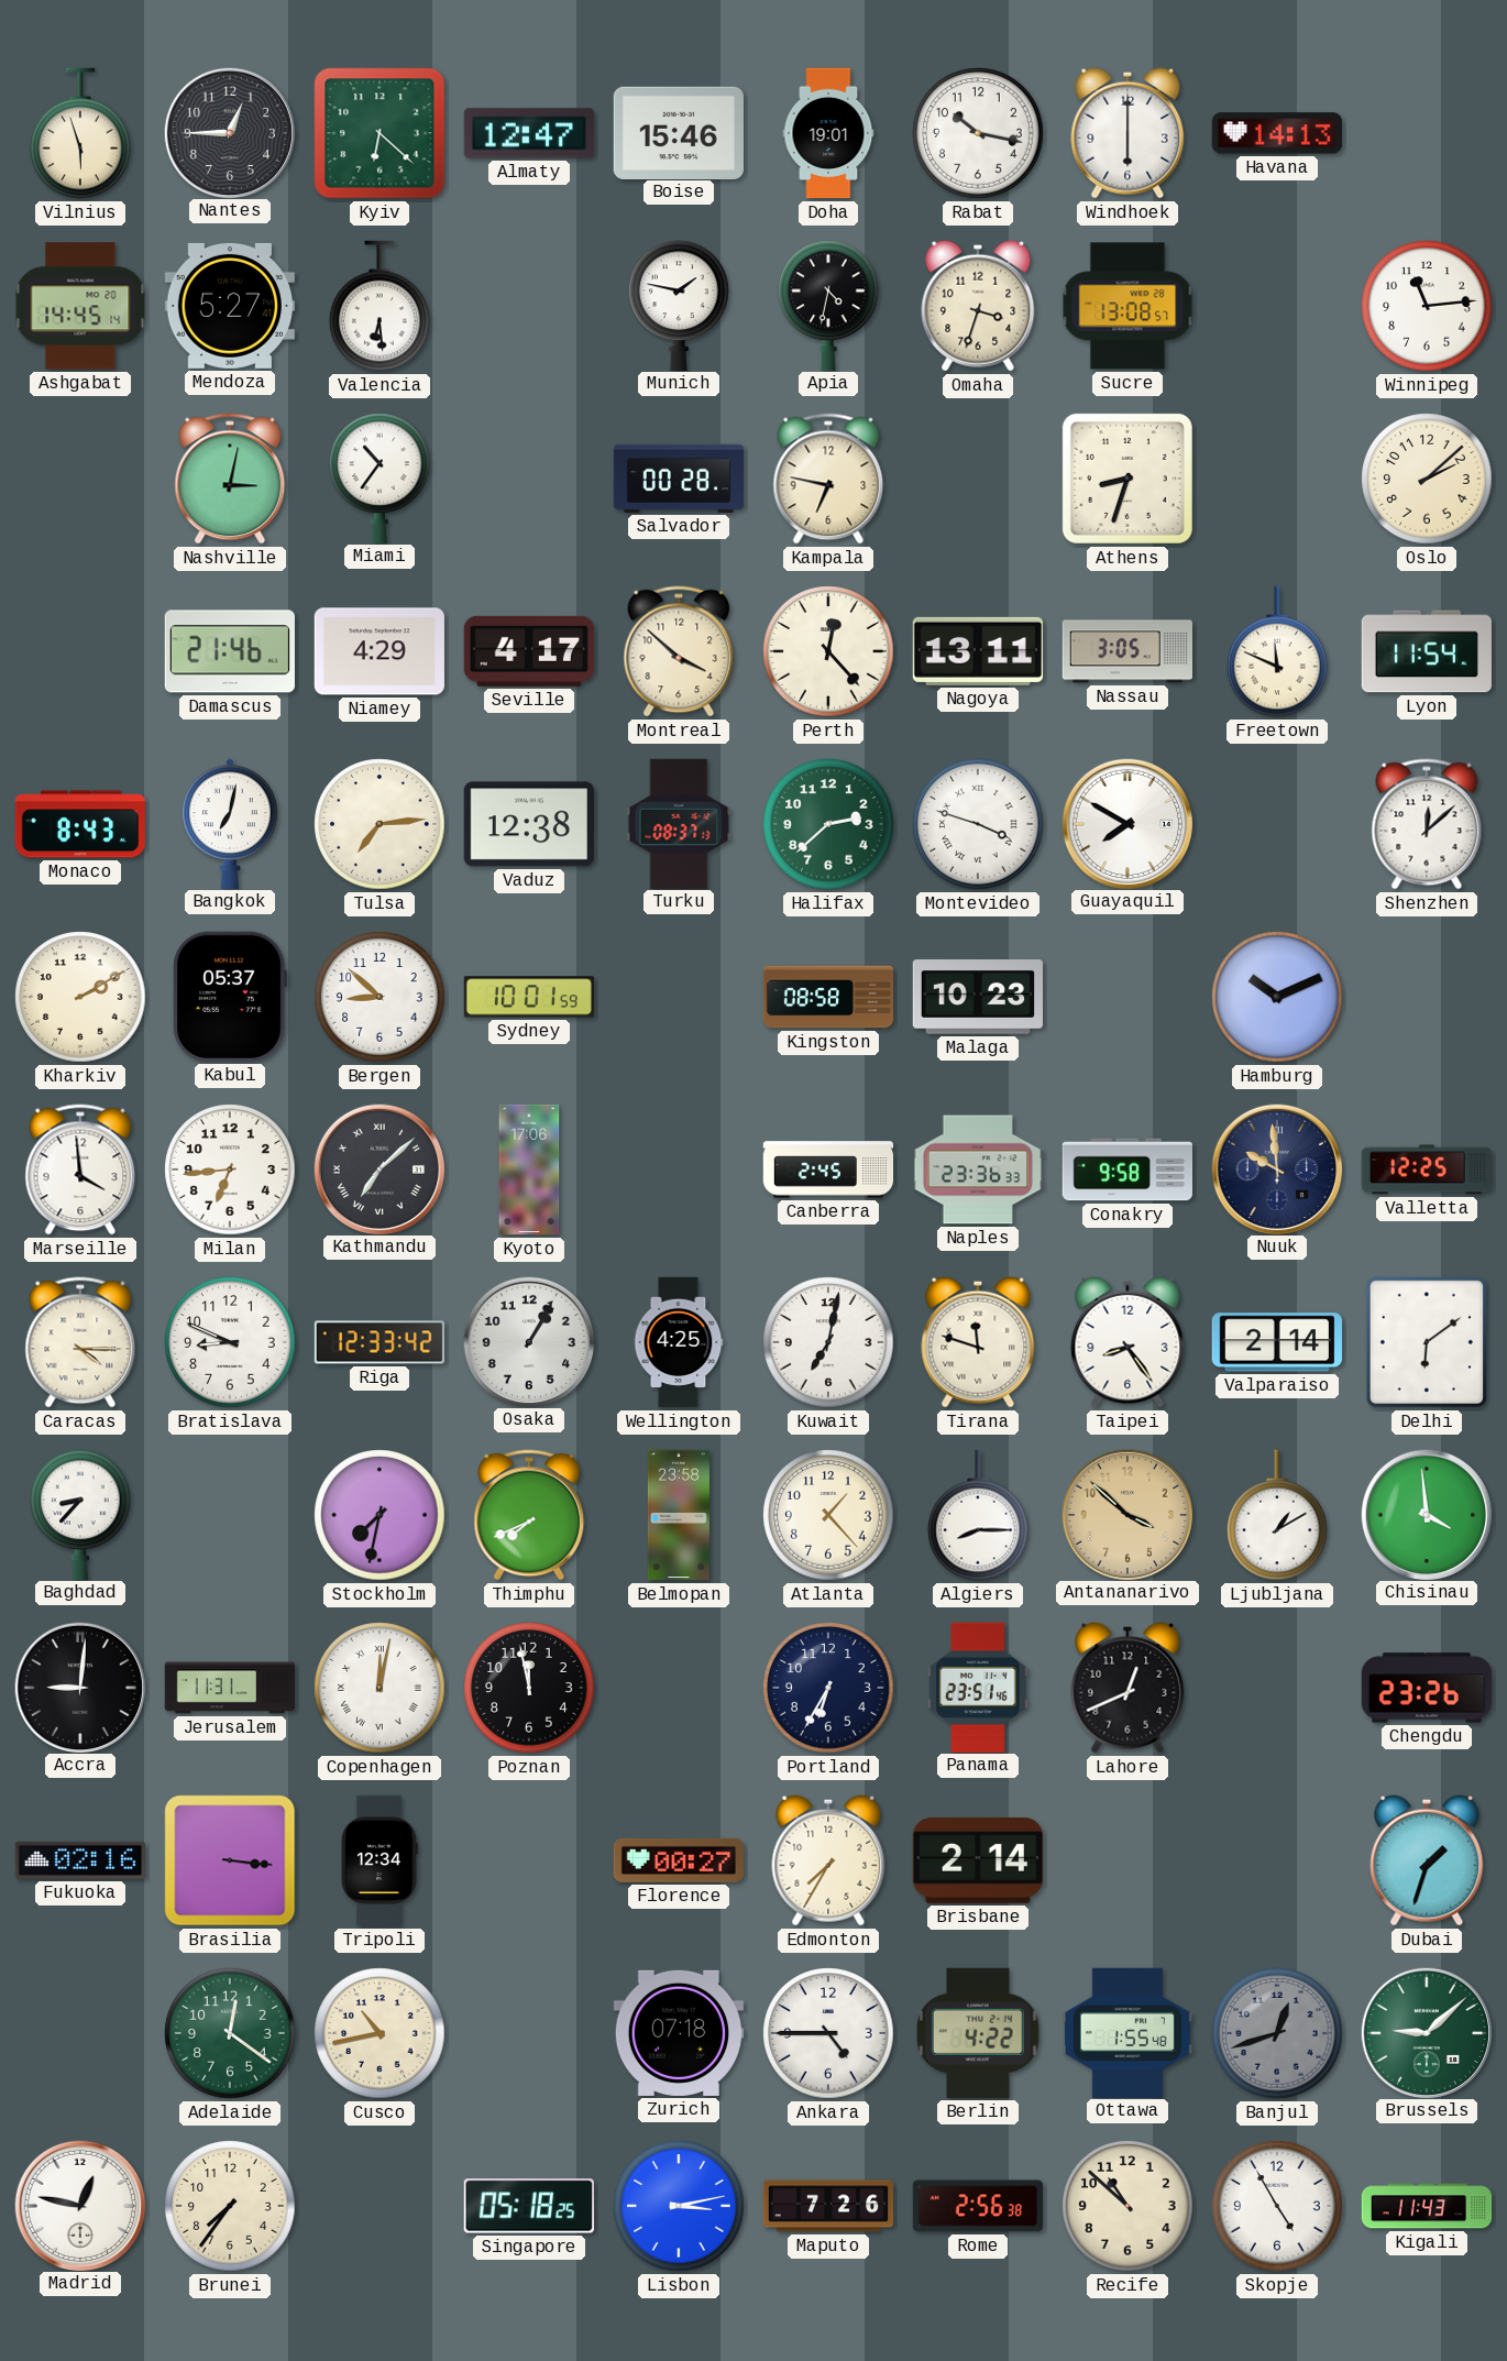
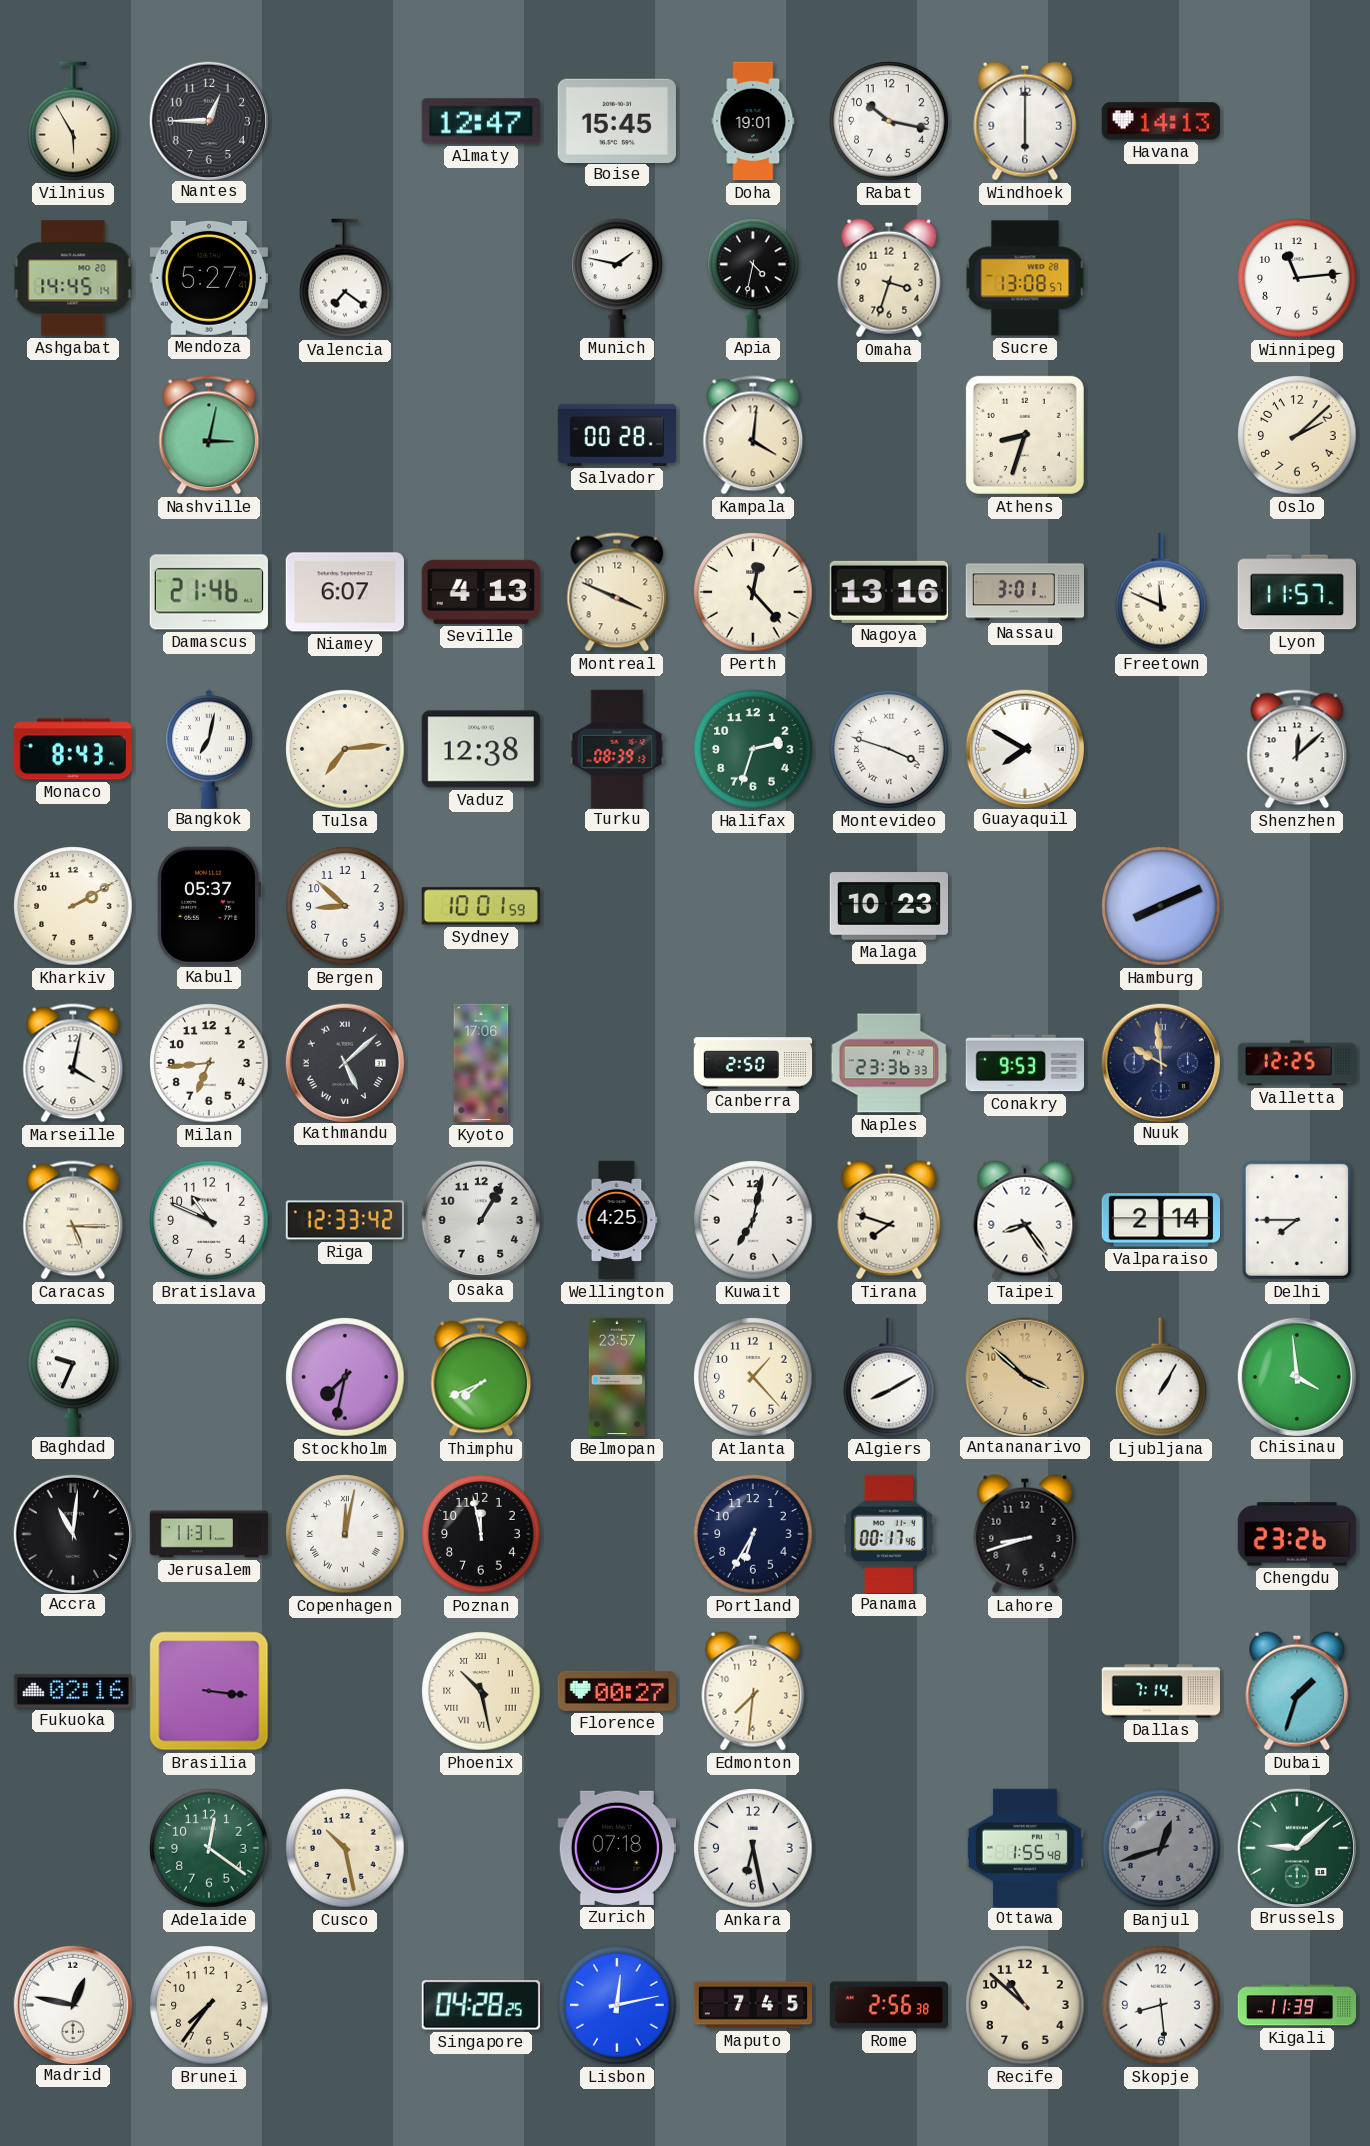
Vilnius: 5:57 -> 5:55
Kyiv: 6:22 -> none
Boise: 15:46 -> 15:45
Valencia: 6:29 -> 7:21
Miami: 10:36 -> none
Kampala: 6:47 -> 4:01
Niamey: 4:29 -> 6:07
Seville: 4:17 -> 4:13
Montreal: 3:52 -> 3:49
Nagoya: 13:11 -> 13:16
Nassau: 3:05 -> 3:01
Lyon: 11:54 -> 11:57
Turku: 08:37 -> 08:39
Halifax: 2:38 -> 2:33
Kingston: 08:58 -> none
Hamburg: 10:11 -> 8:11
Marseille: 3:59 -> 4:02
Kathmandu: 7:08 -> 5:08
Canberra: 2:45 -> 2:50
Conakry: 9:58 -> 9:53
Caracas: 4:15 -> 5:15
Bratislava: 8:49 -> 10:49
Tirana: 11:48 -> 7:48
Delhi: 6:09 -> 7:45
Baghdad: 8:37 -> 9:34
Belmopan: 23:58 -> 23:57
Algiers: 8:15 -> 8:10
Ljubljana: 1:10 -> 1:05
Accra: 9:01 -> 11:01
Panama: 23:51 -> 00:17
Lahore: 12:41 -> 8:42
Tripoli: 12:34 -> none
Phoenix: none -> 10:28
Edmonton: 7:35 -> 7:31
Brisbane: 2:14 -> none
Dallas: none -> 7:14
Cusco: 10:43 -> 10:28
Ankara: 4:45 -> 6:28
Berlin: 4:22 -> none
Singapore: 05:18 -> 04:28
Lisbon: 3:13 -> 12:13
Maputo: 7:26 -> 7:45
Skopje: 4:55 -> 8:29
Kigali: 11:43 -> 11:39
